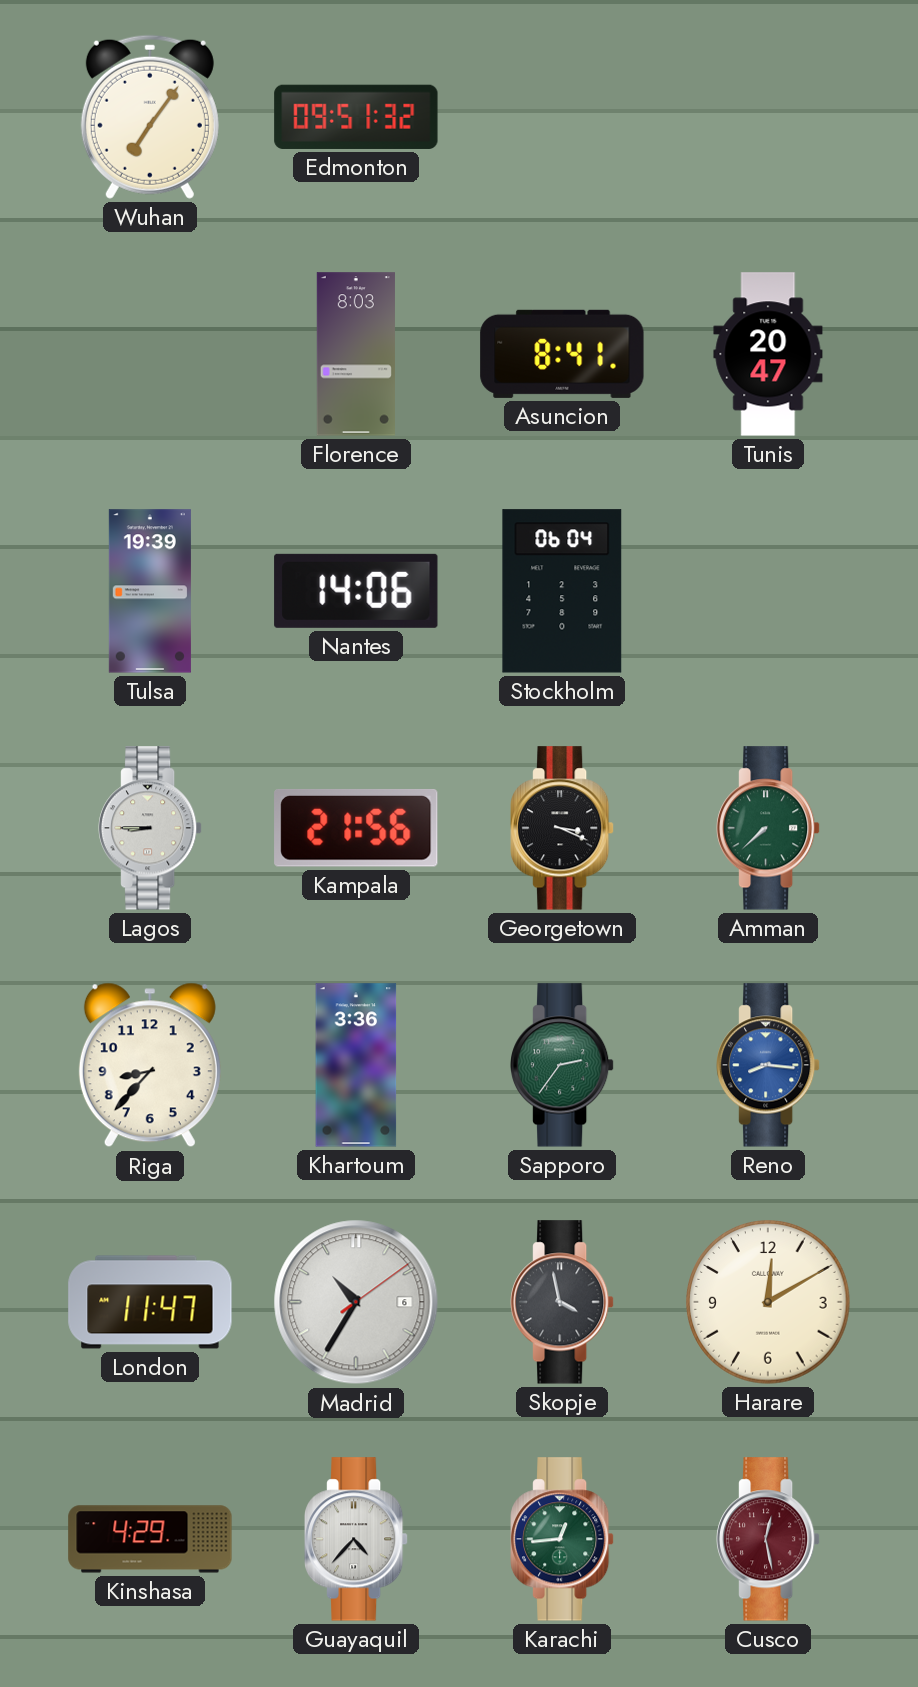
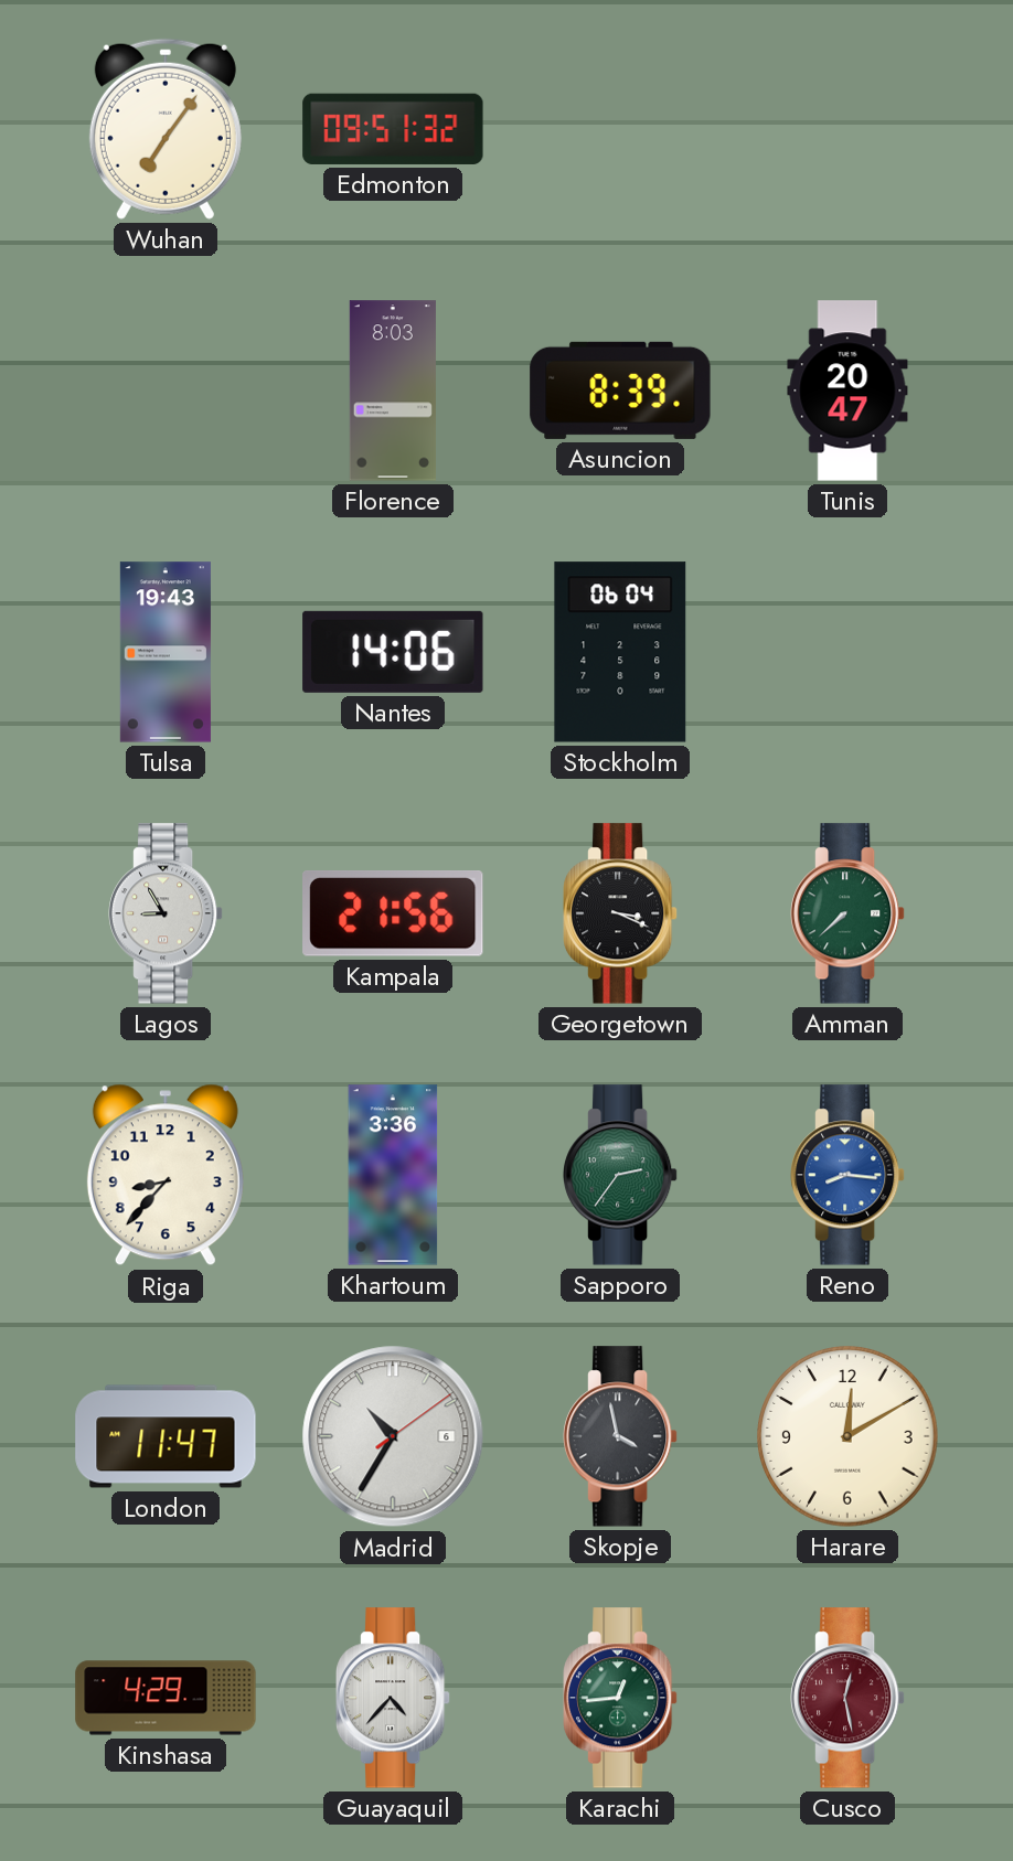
Asuncion: 8:41 -> 8:39
Tulsa: 19:39 -> 19:43
Lagos: 8:45 -> 8:55
